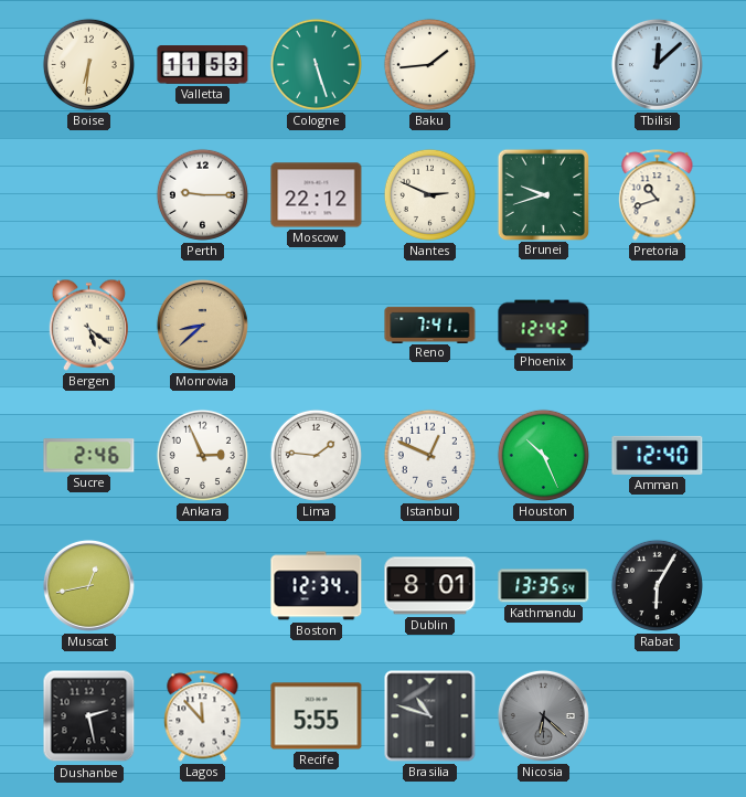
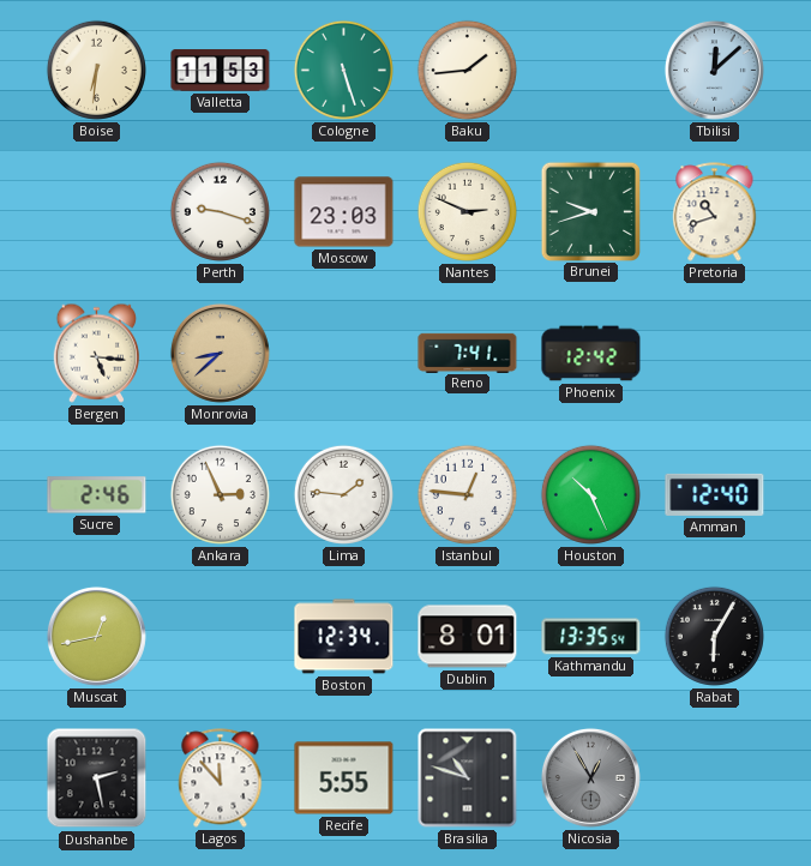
Perth: 9:15 -> 9:18
Moscow: 22:12 -> 23:03
Bergen: 5:21 -> 5:16
Istanbul: 12:49 -> 12:46
Nicosia: 6:22 -> 12:55
